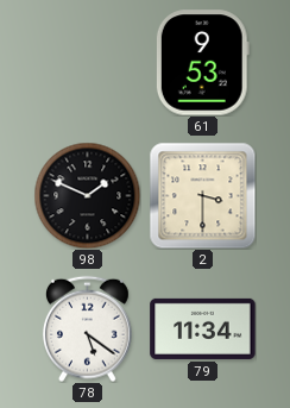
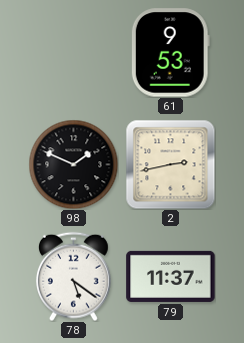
2: 3:30 -> 2:43
79: 11:34 -> 11:37
